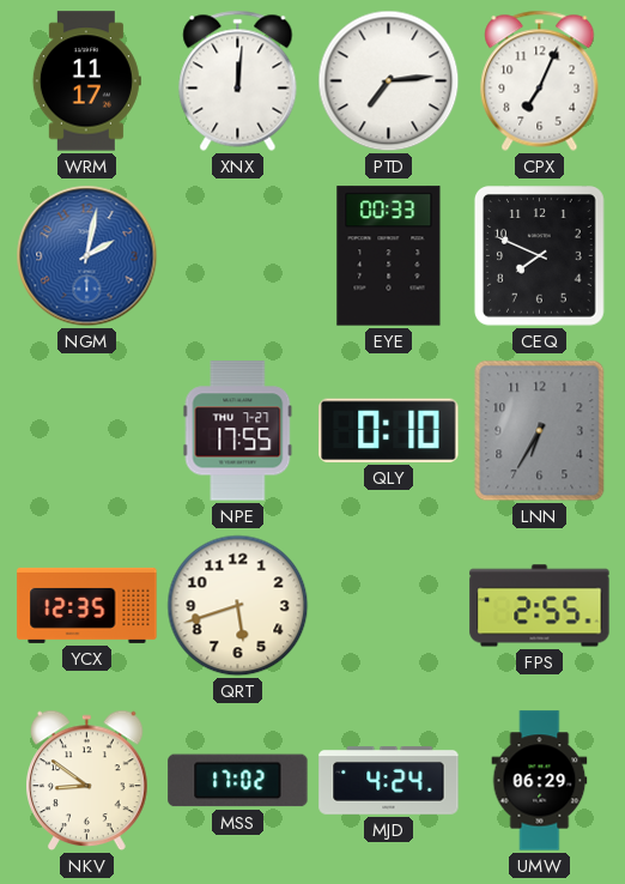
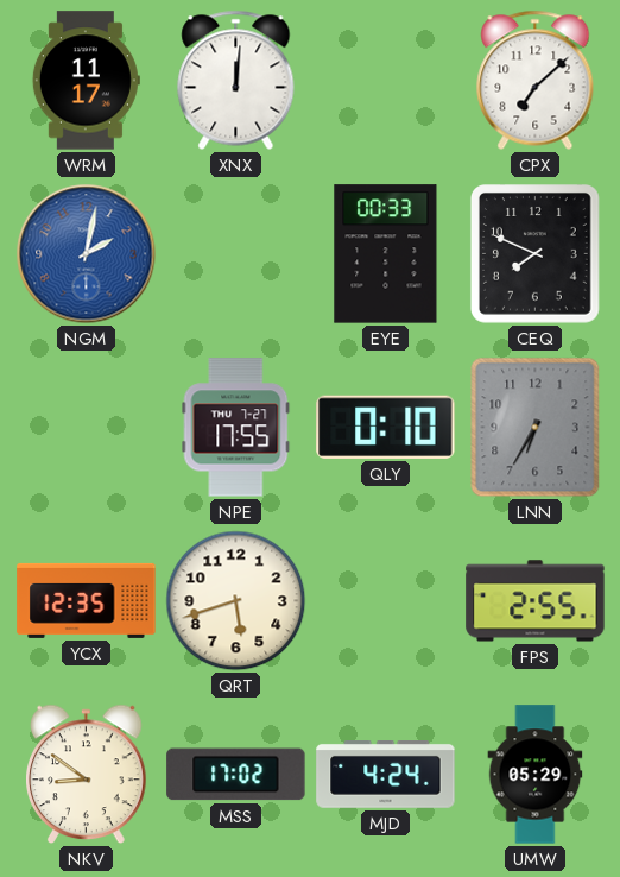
PTD: 7:14 -> none
CPX: 7:04 -> 7:08
UMW: 06:29 -> 05:29
